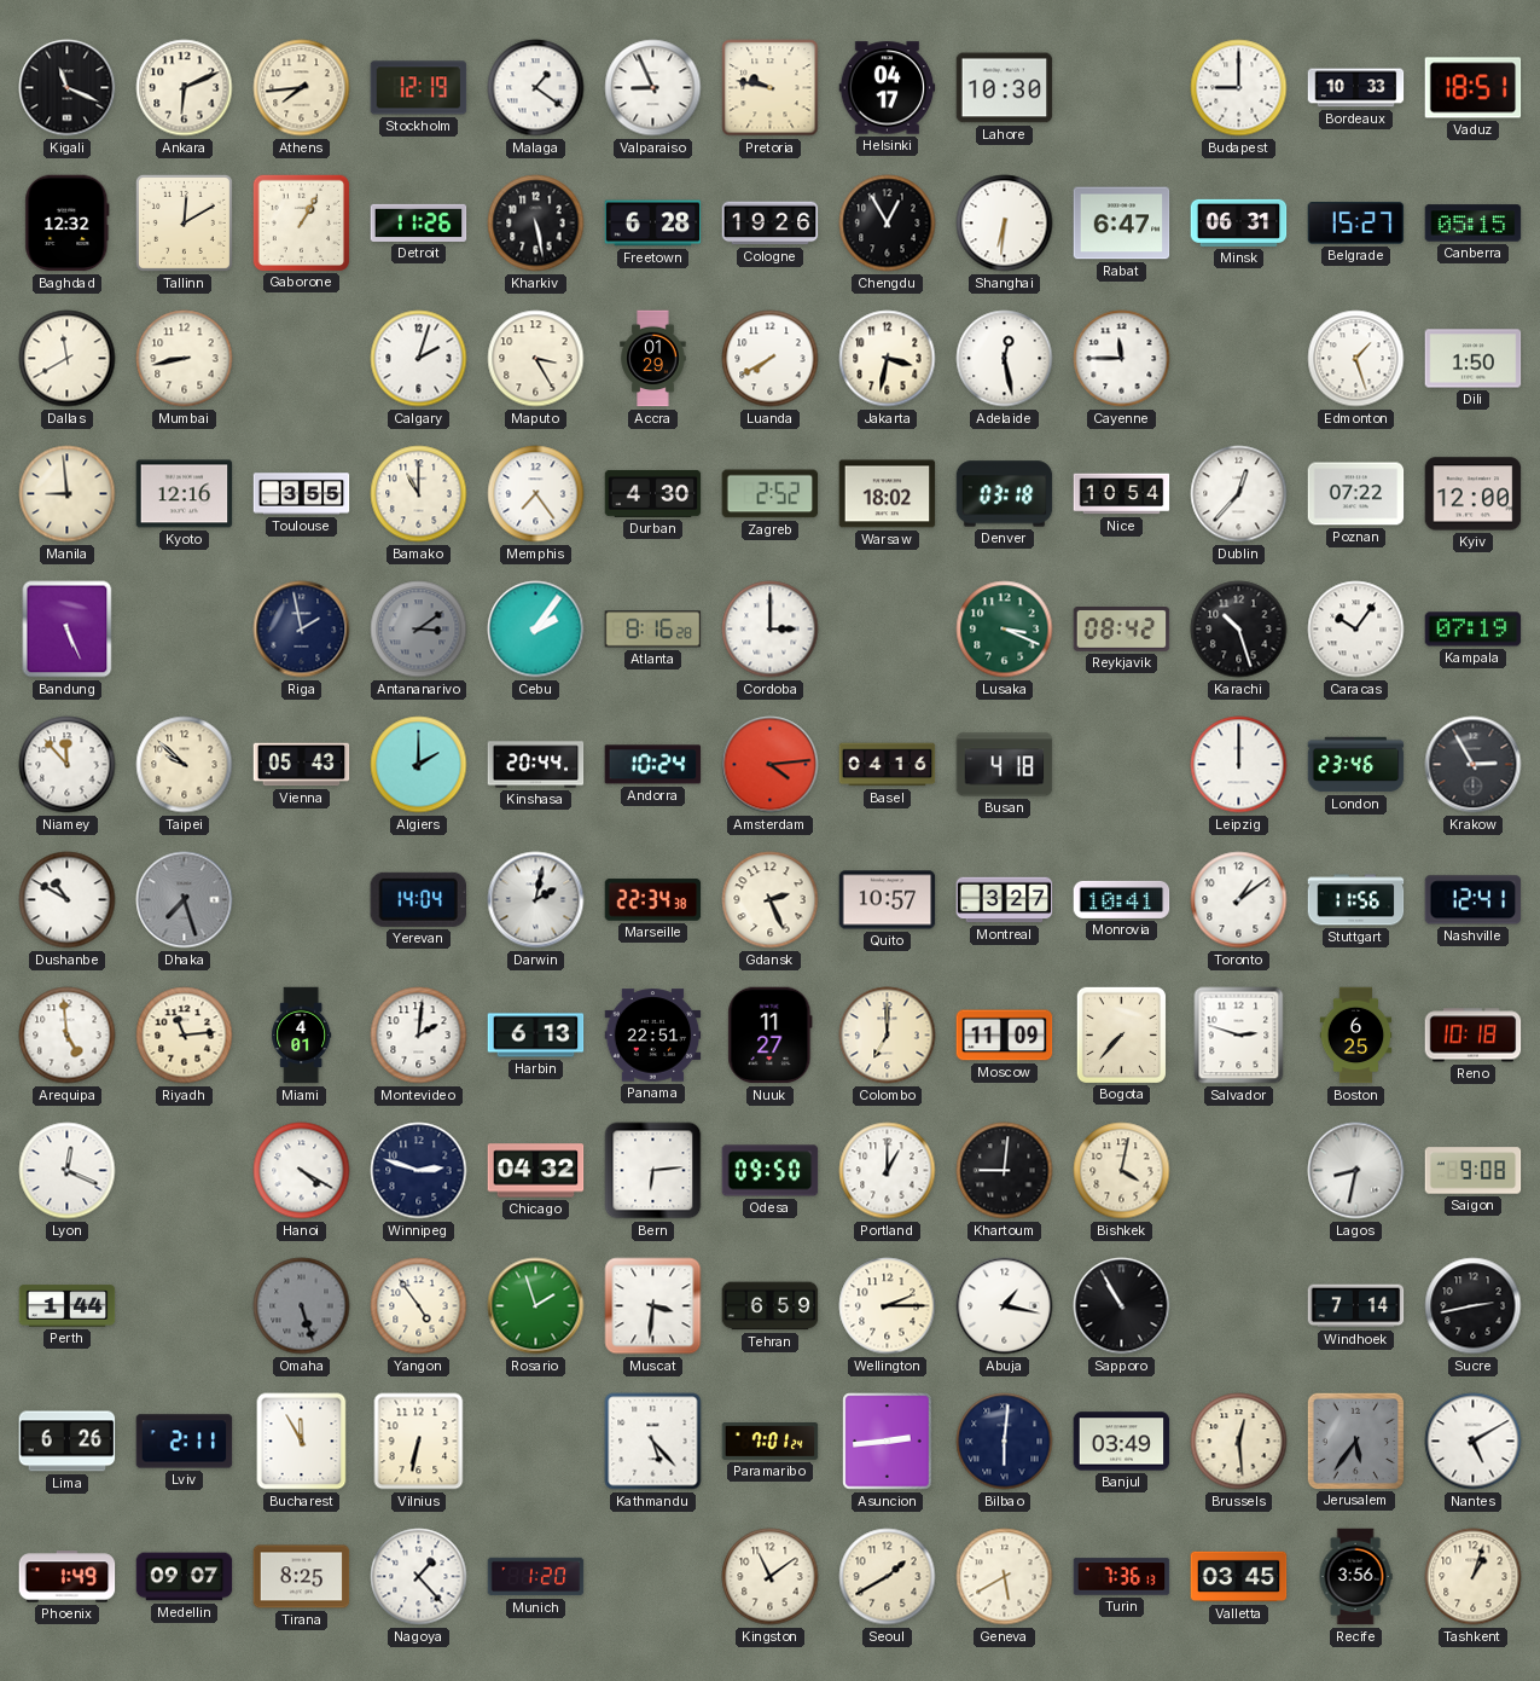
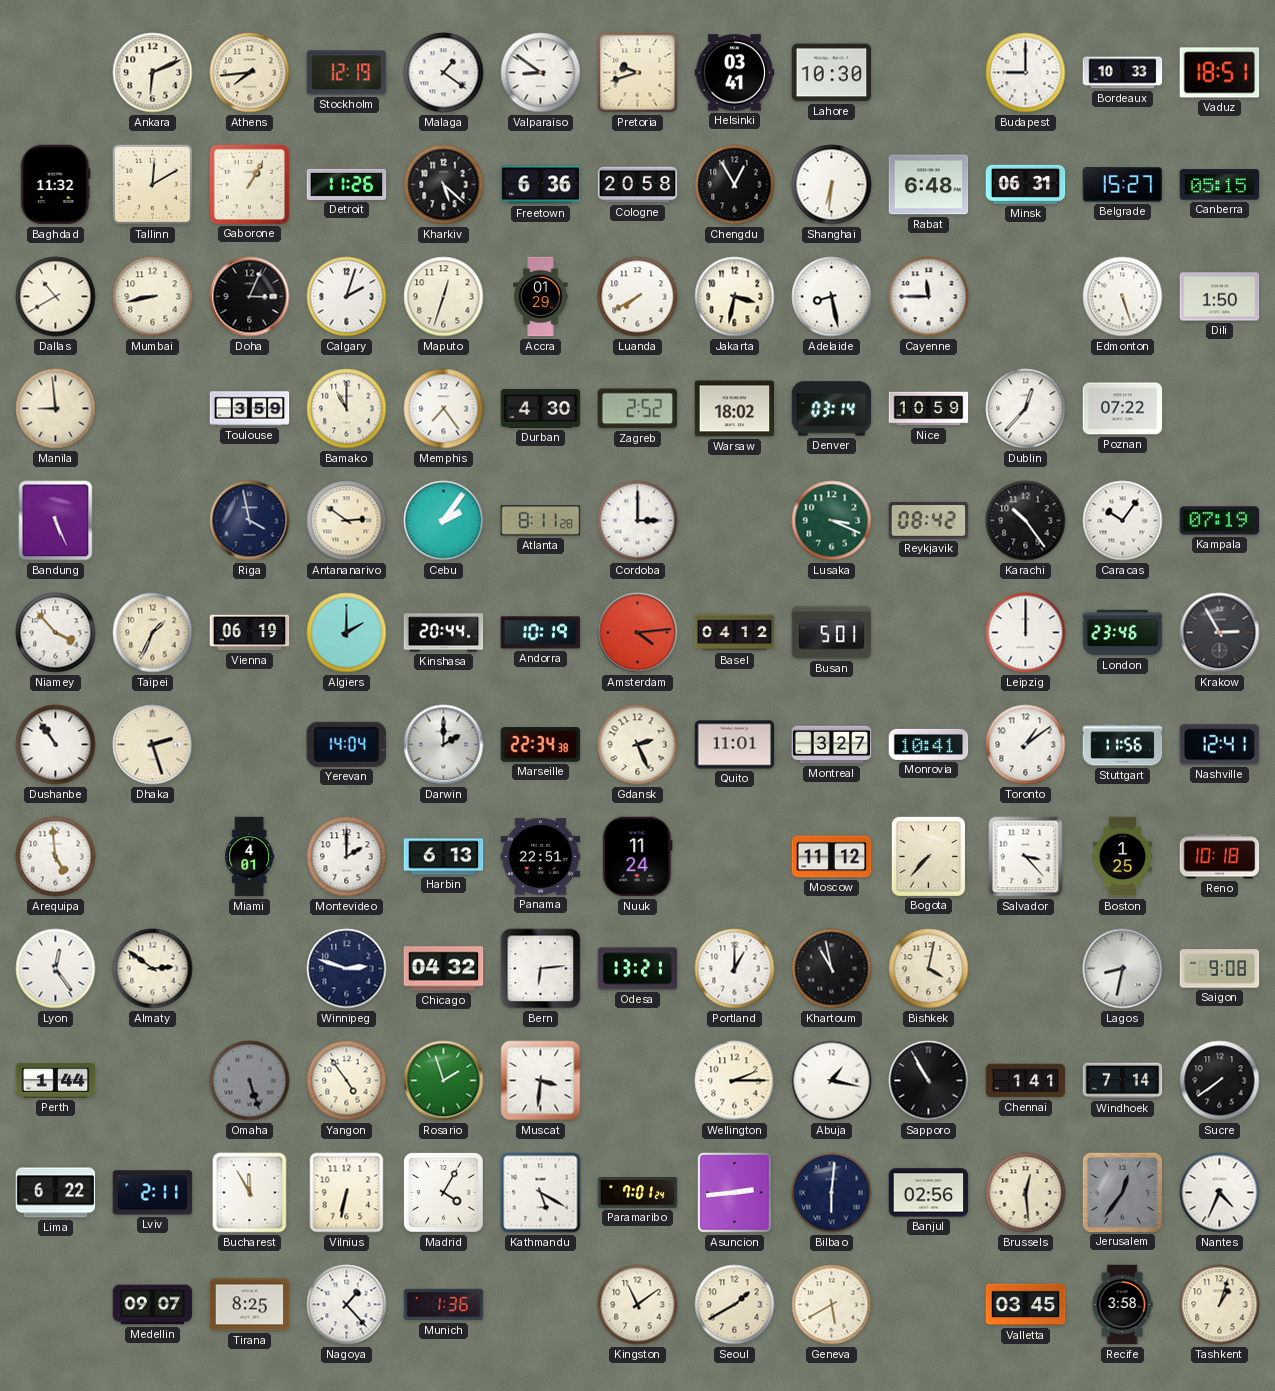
Kigali: 11:19 -> none
Valparaiso: 8:56 -> 8:51
Pretoria: 9:47 -> 9:42
Helsinki: 04:17 -> 03:41
Baghdad: 12:32 -> 11:32
Kharkiv: 5:28 -> 5:22
Freetown: 6:28 -> 6:36
Cologne: 19:26 -> 20:58
Rabat: 6:47 -> 6:48
Dallas: 11:40 -> 10:40
Doha: none -> 3:04
Maputo: 3:25 -> 12:33
Adelaide: 12:28 -> 8:28
Edmonton: 1:27 -> 5:27
Kyoto: 12:16 -> none
Toulouse: 3:55 -> 3:59
Denver: 03:18 -> 03:14
Nice: 10:54 -> 10:59
Kyiv: 12:00 -> none
Riga: 1:58 -> 3:58
Antananarivo: 3:09 -> 2:51
Antananarivo dial: grey -> cream
Atlanta: 8:16 -> 8:11
Karachi: 10:27 -> 10:24
Niamey: 11:53 -> 3:53
Taipei: 9:52 -> 1:34
Vienna: 05:43 -> 06:19
Andorra: 10:24 -> 10:19
Basel: 04:16 -> 04:12
Busan: 4:18 -> 5:01
Dushanbe: 10:50 -> 10:54
Dhaka: 7:27 -> 2:27
Dhaka dial: grey -> cream
Darwin: 2:02 -> 2:00
Quito: 10:57 -> 11:01
Riyadh: 11:14 -> none
Montevideo: 2:01 -> 2:00
Nuuk: 11:27 -> 11:24
Colombo: 7:00 -> none
Moscow: 11:09 -> 11:12
Salvador: 2:48 -> 3:23
Boston: 6:25 -> 1:25
Lyon: 12:19 -> 12:24
Almaty: none -> 2:51
Hanoi: 4:20 -> none
Odesa: 09:50 -> 13:21
Khartoum: 9:01 -> 10:58
Tehran: 6:59 -> none
Chennai: none -> 1:41
Sucre: 2:43 -> 7:39
Lima: 6:26 -> 6:22
Madrid: none -> 4:05
Kathmandu: 5:23 -> 5:20
Banjul: 03:49 -> 02:56
Jerusalem: 5:36 -> 12:36
Nantes: 5:10 -> 4:34
Phoenix: 1:49 -> none
Munich: 1:20 -> 1:36
Turin: 7:36 -> none
Recife: 3:56 -> 3:58
